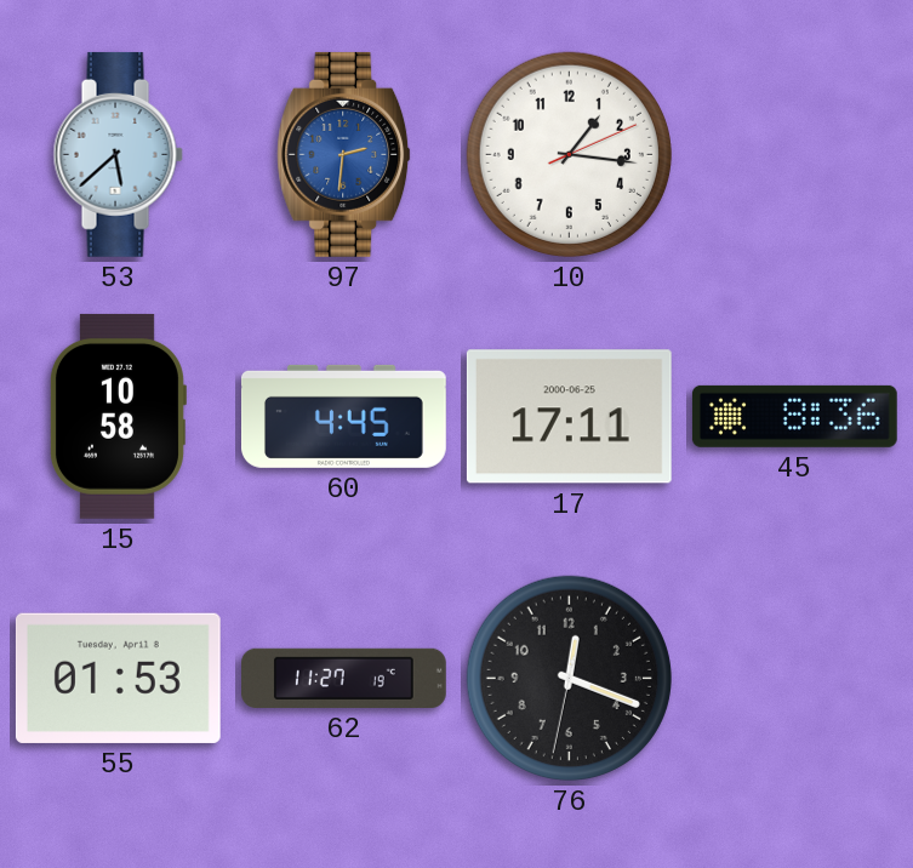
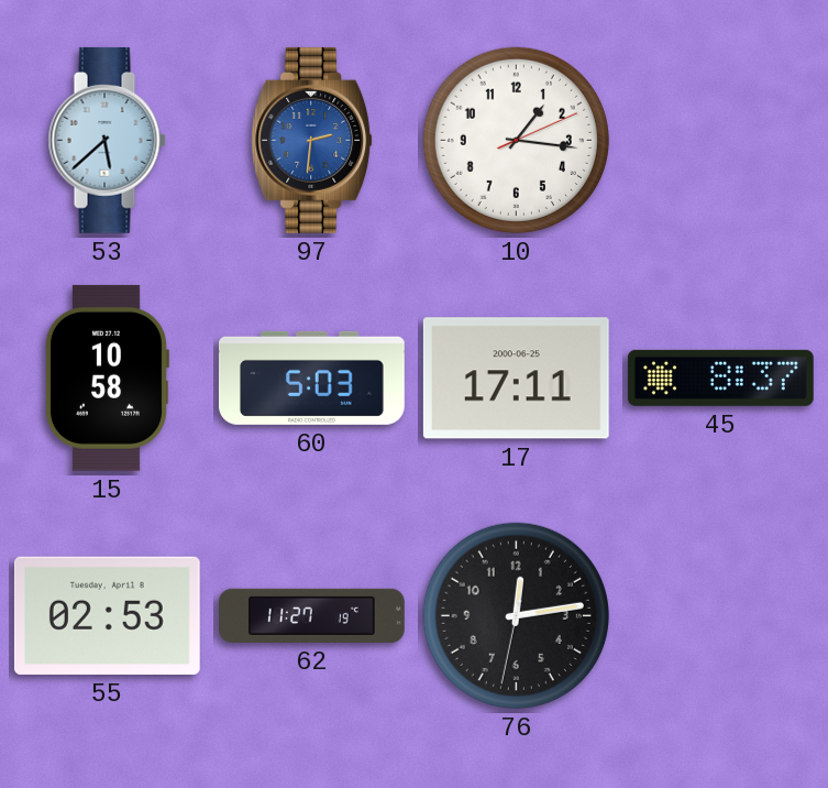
60: 4:45 -> 5:03
45: 8:36 -> 8:37
55: 01:53 -> 02:53
76: 12:18 -> 12:13
